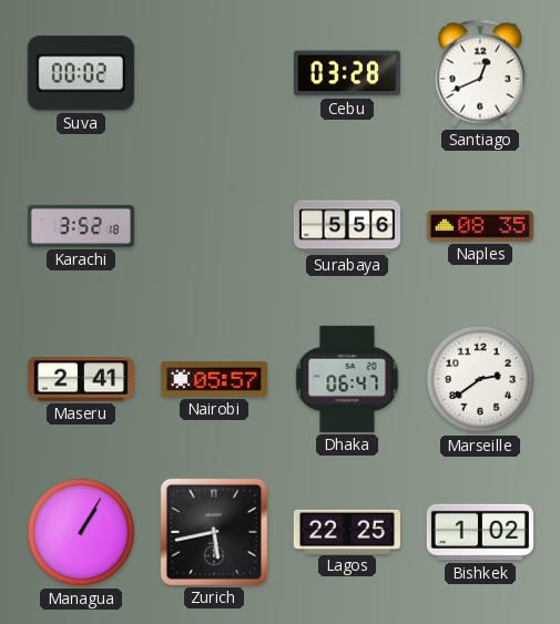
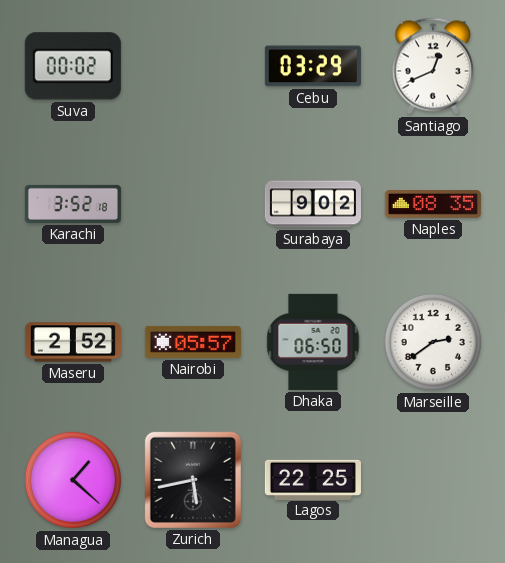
Cebu: 03:28 -> 03:29
Surabaya: 5:56 -> 9:02
Maseru: 2:41 -> 2:52
Dhaka: 06:47 -> 06:50
Managua: 1:05 -> 1:22
Bishkek: 1:02 -> none
